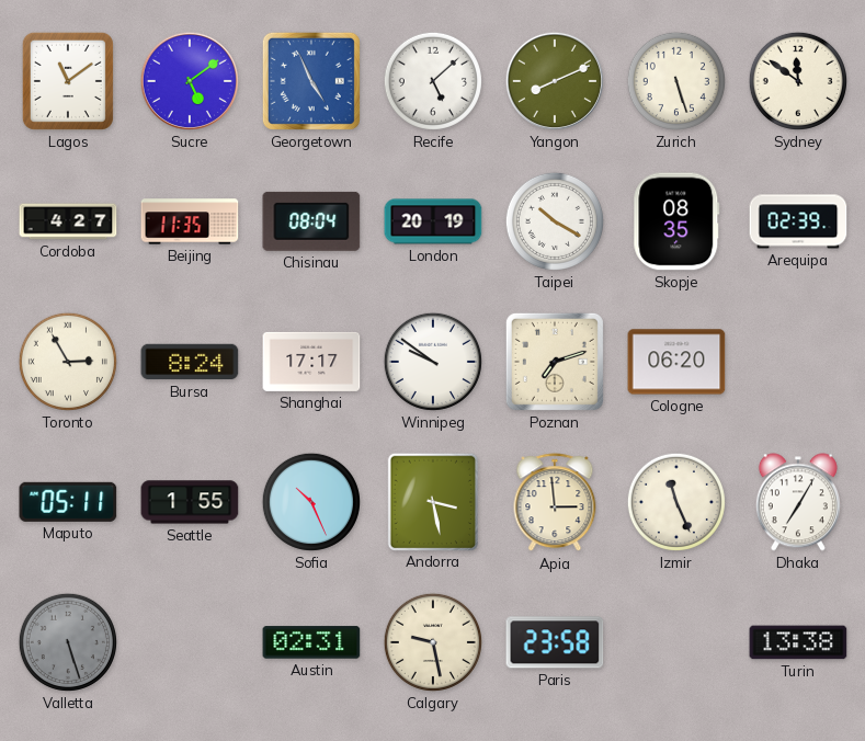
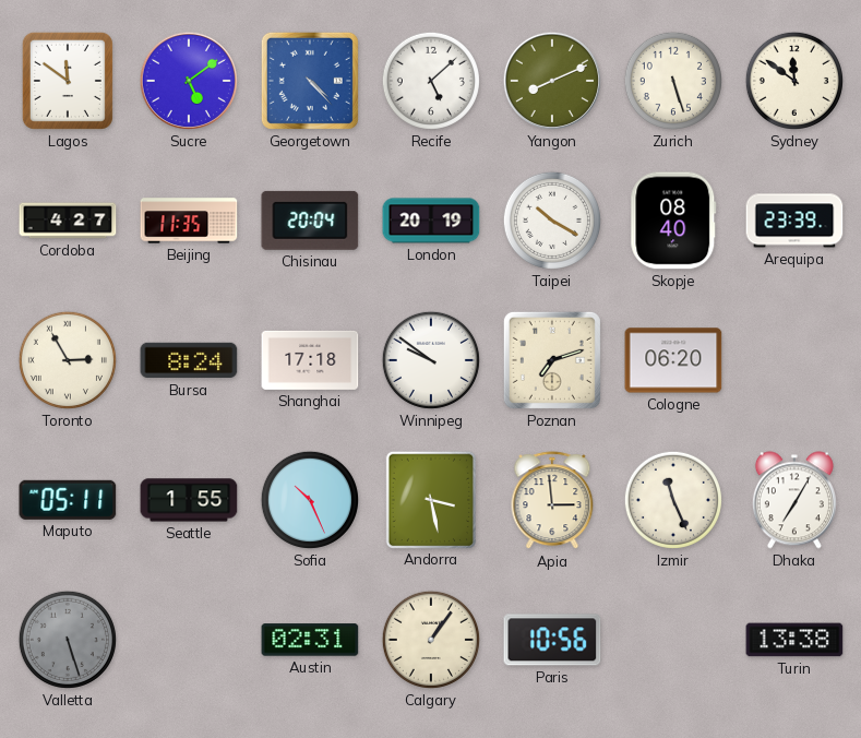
Lagos: 11:09 -> 11:51
Georgetown: 4:56 -> 4:23
Chisinau: 08:04 -> 20:04
Skopje: 08:35 -> 08:40
Arequipa: 02:39 -> 23:39
Shanghai: 17:17 -> 17:18
Calgary: 9:28 -> 1:06
Paris: 23:58 -> 10:56
